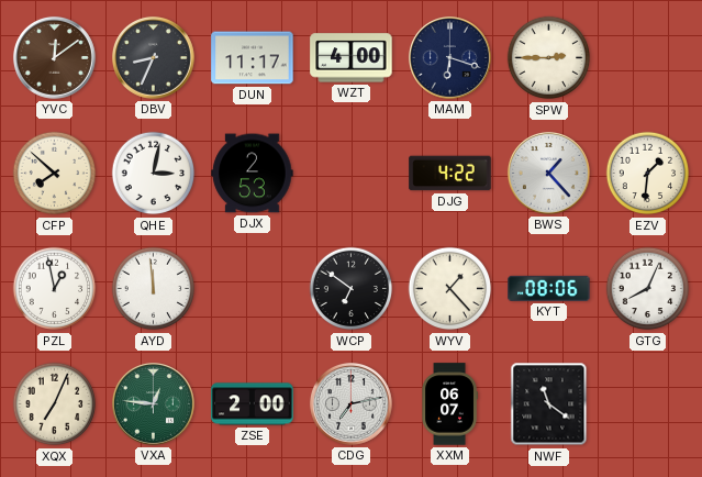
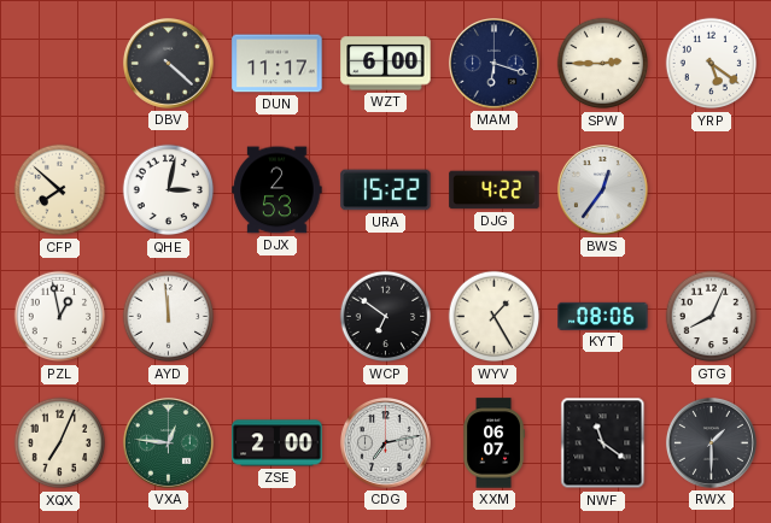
YVC: 12:09 -> none
DBV: 8:34 -> 4:22
WZT: 4:00 -> 6:00
YRP: none -> 5:21
URA: none -> 15:22
BWS: 1:23 -> 12:36
EZV: 1:31 -> none
WYV: 1:23 -> 1:25
RWX: none -> 1:30
